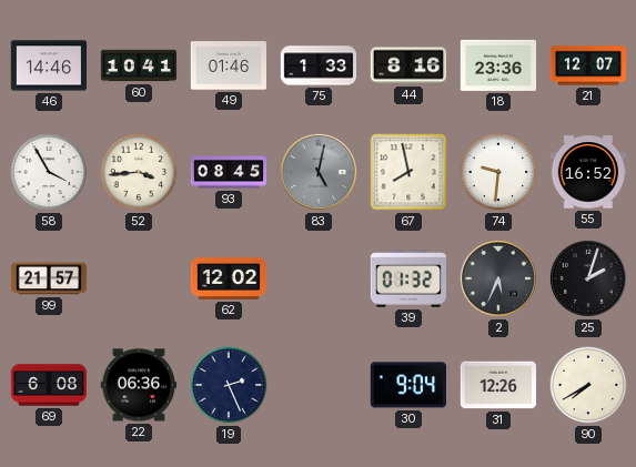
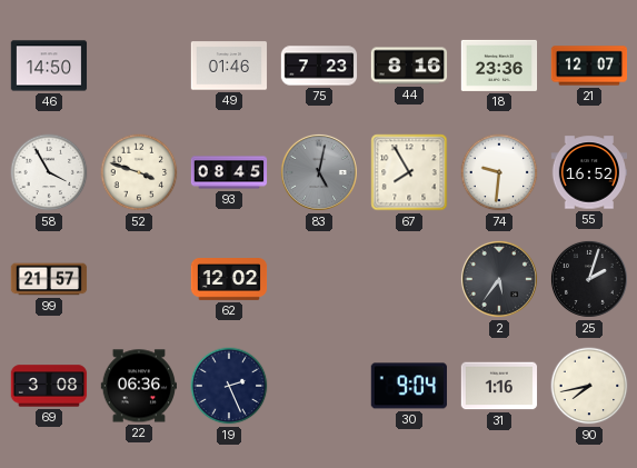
46: 14:46 -> 14:50
60: 10:41 -> none
75: 1:33 -> 7:23
52: 3:44 -> 3:48
67: 7:58 -> 7:55
39: 01:32 -> none
2: 5:34 -> 5:36
69: 6:08 -> 3:08
31: 12:26 -> 1:16
90: 7:40 -> 7:43
